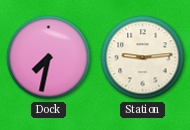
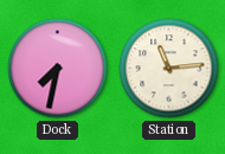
Station: 9:14 -> 11:14
